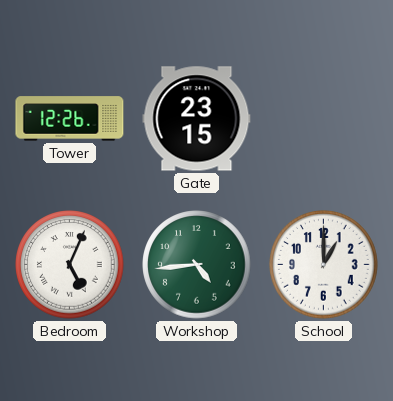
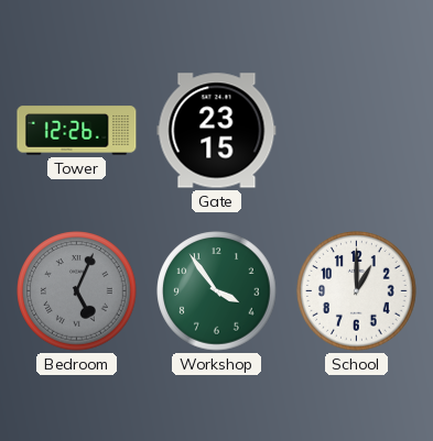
Bedroom dial: white -> grey
Workshop: 4:44 -> 3:54
